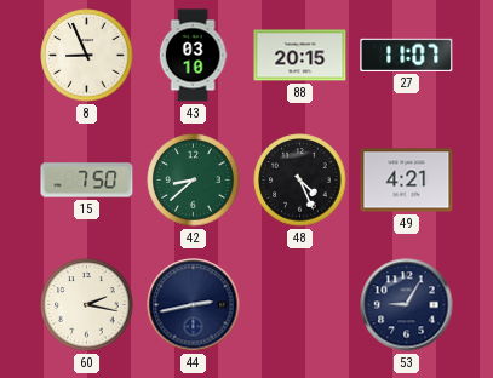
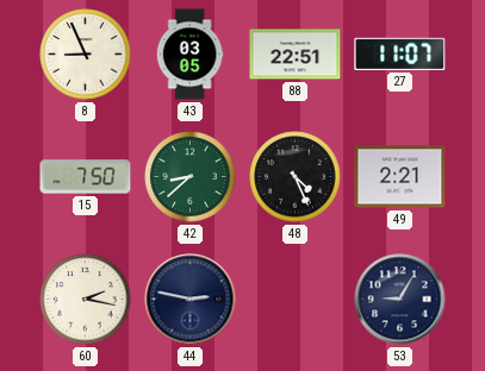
43: 03:10 -> 03:05
88: 20:15 -> 22:51
49: 4:21 -> 2:21
44: 2:43 -> 2:47
